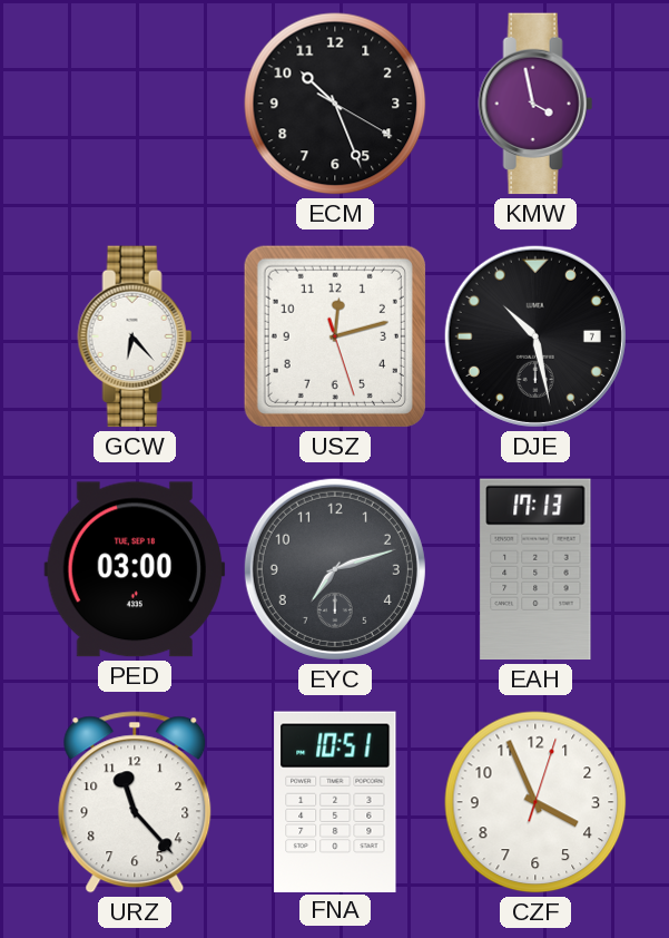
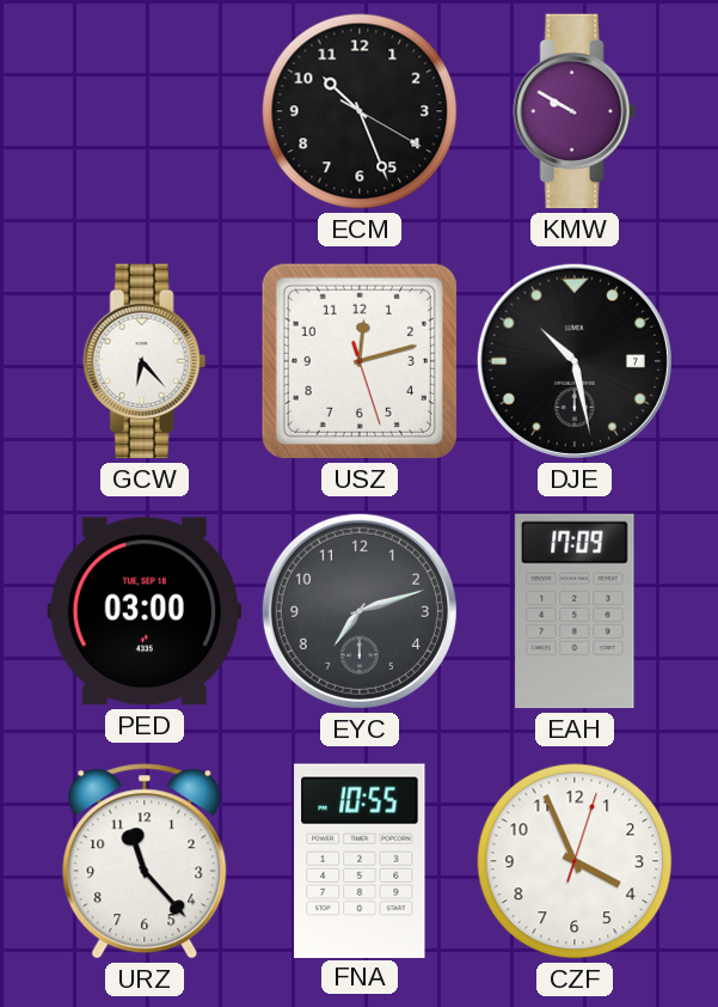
KMW: 3:58 -> 9:50
EAH: 17:13 -> 17:09
FNA: 10:51 -> 10:55
